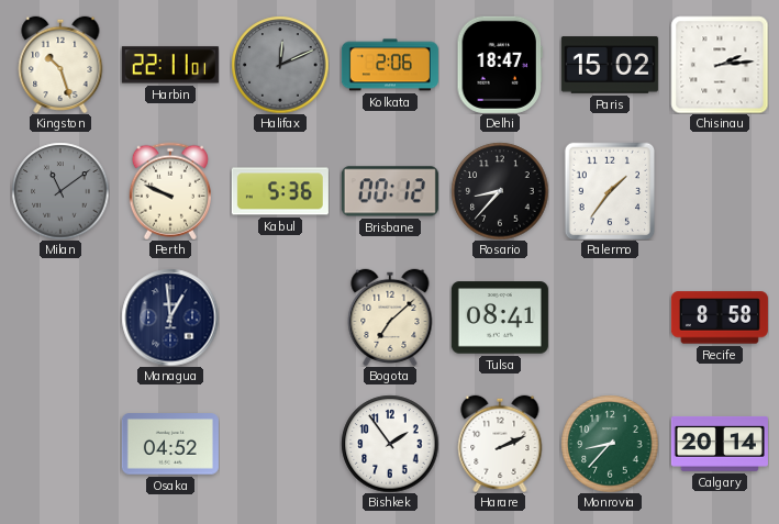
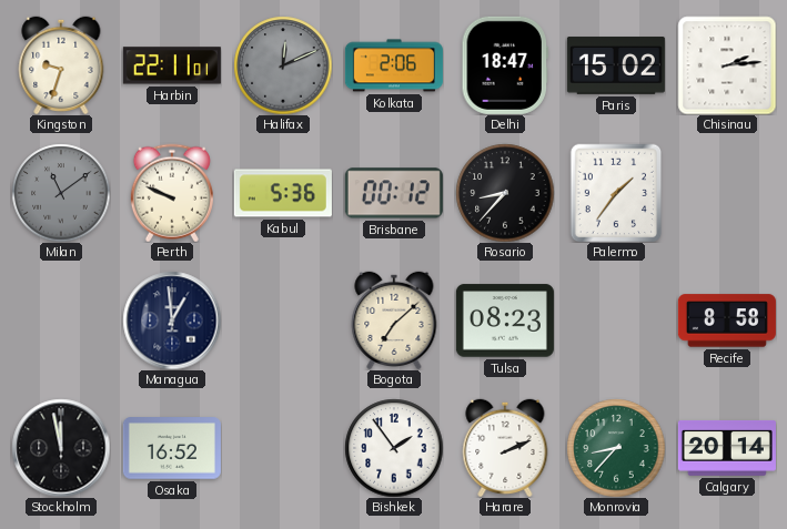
Kingston: 10:27 -> 9:33
Tulsa: 08:41 -> 08:23
Stockholm: none -> 11:58
Osaka: 04:52 -> 16:52
